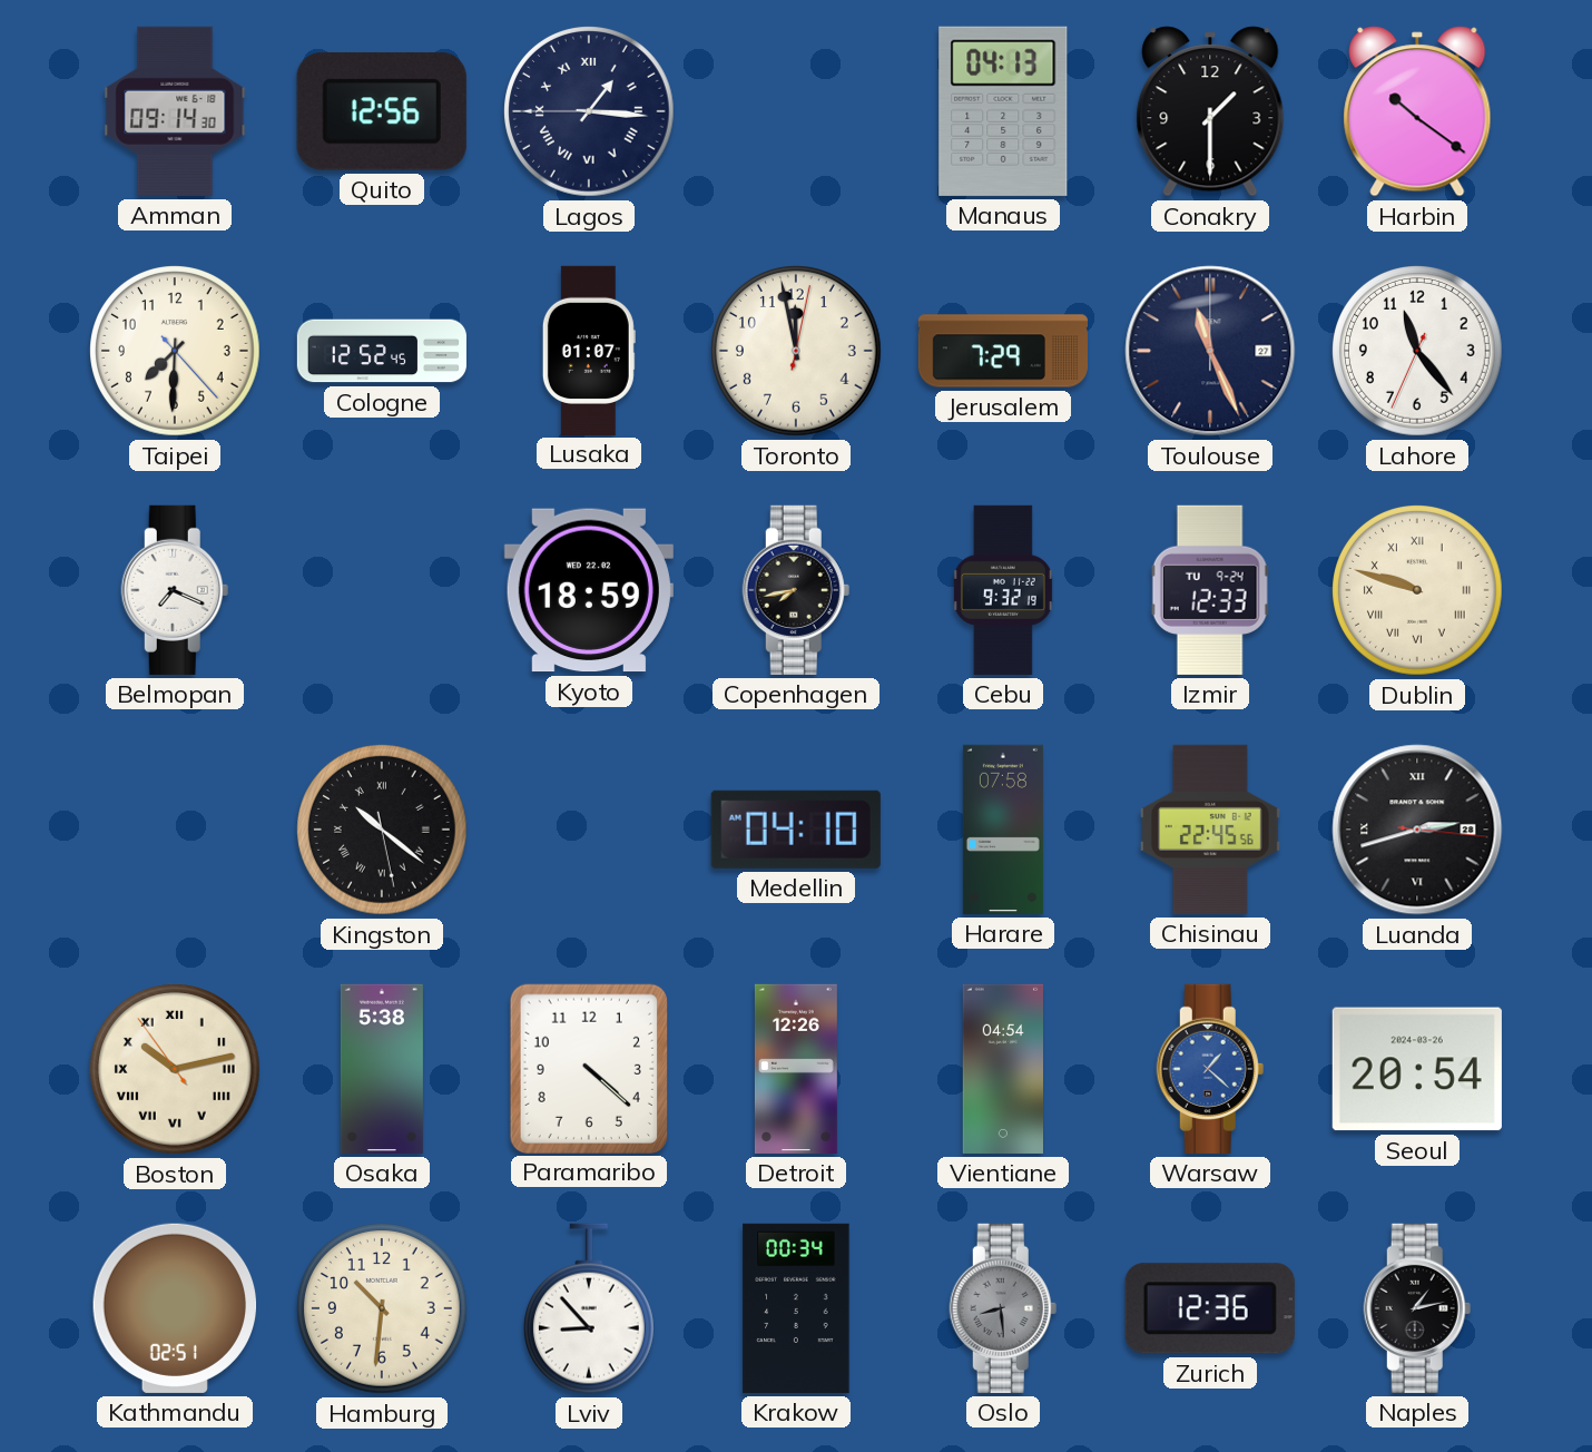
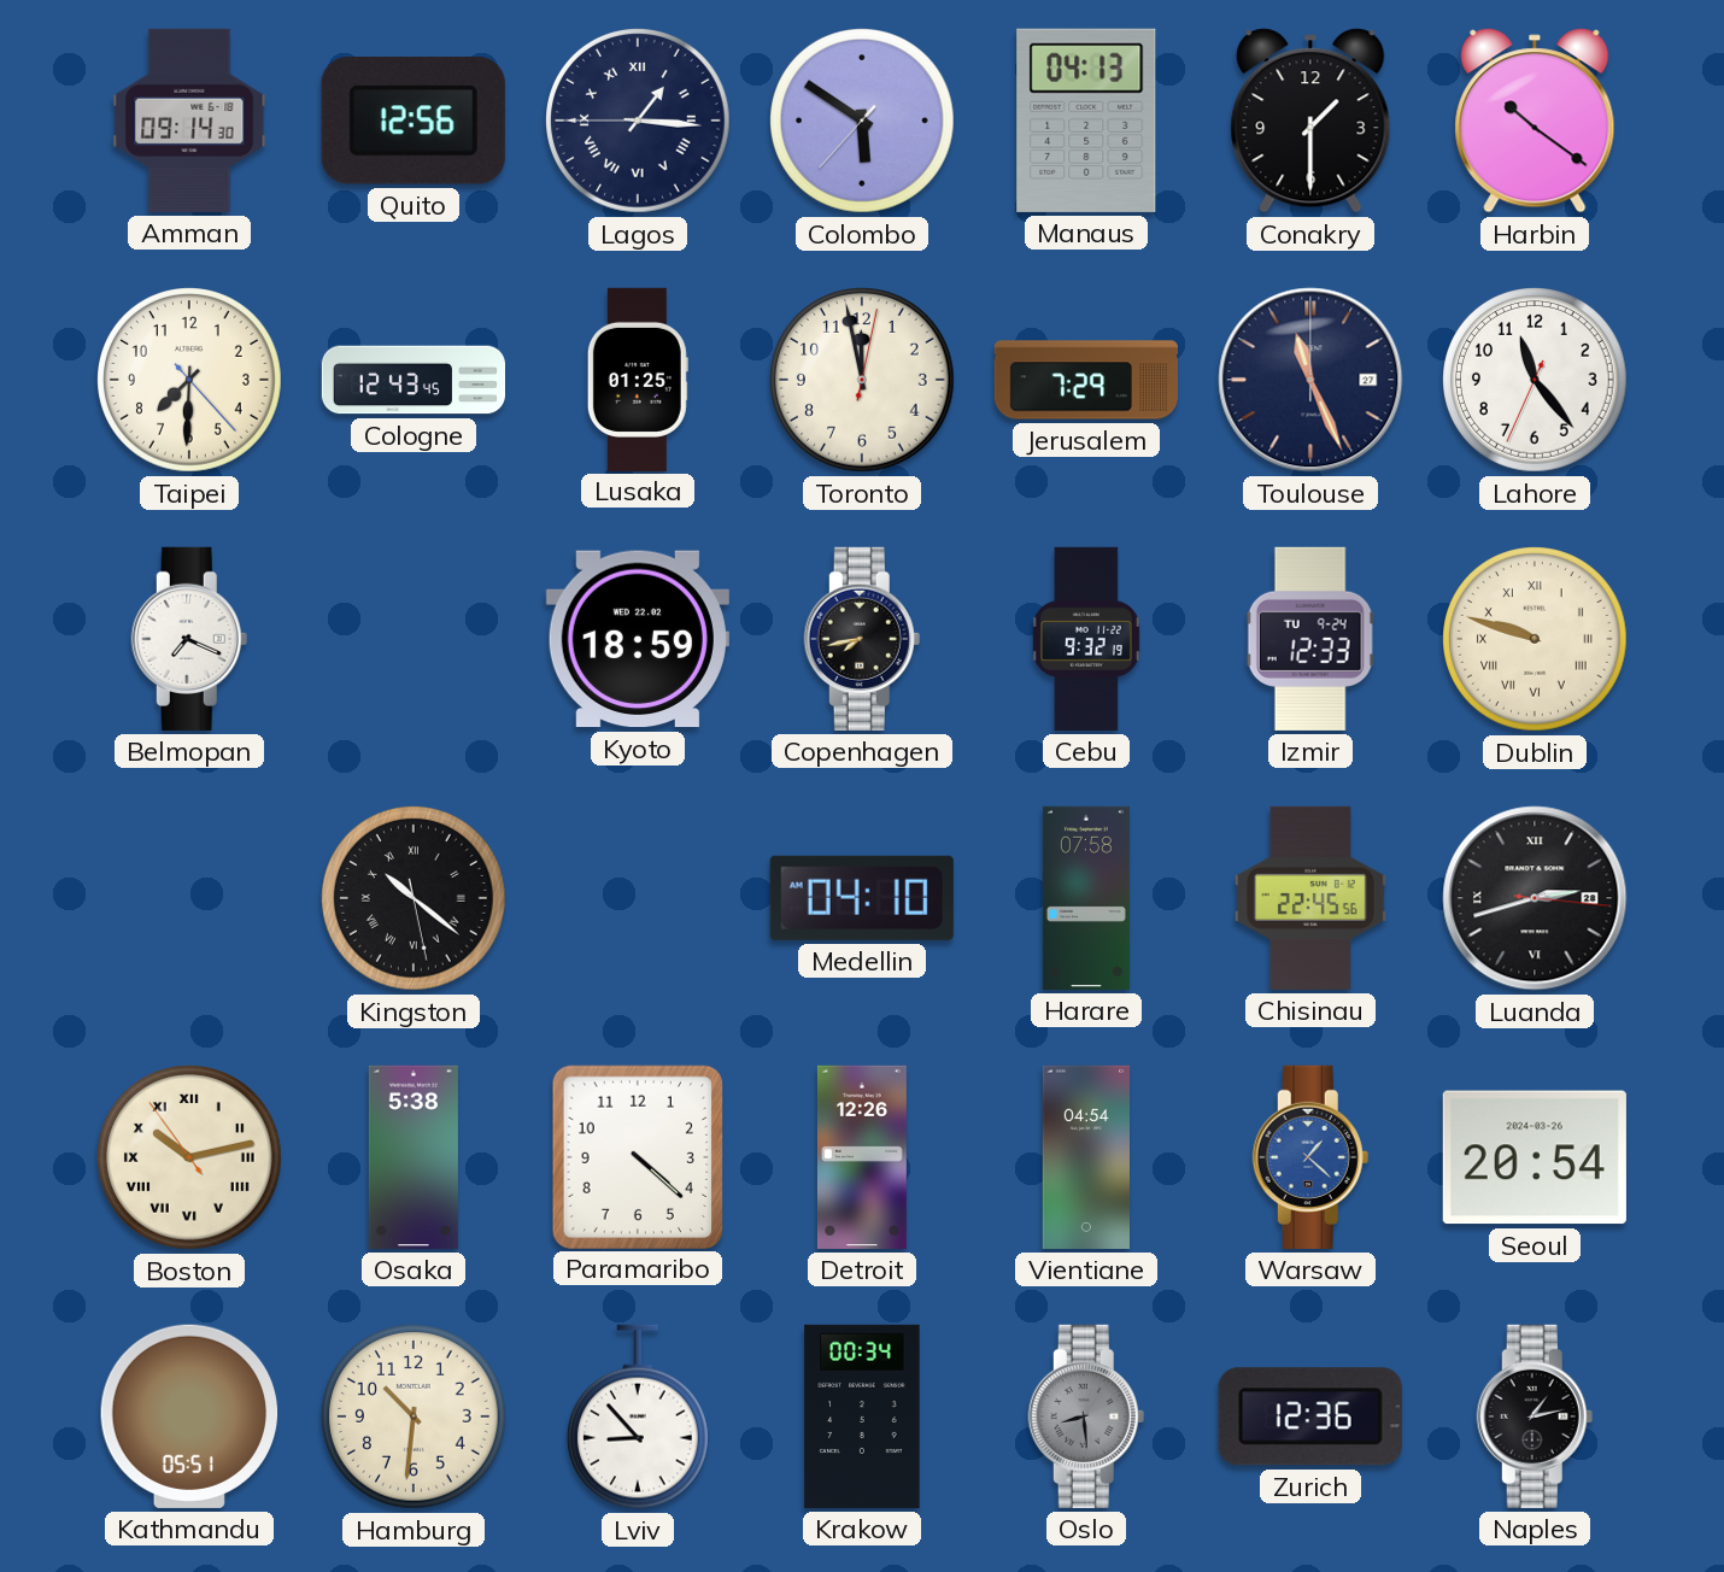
Colombo: none -> 5:50
Cologne: 12:52 -> 12:43
Lusaka: 01:07 -> 01:25
Kathmandu: 02:51 -> 05:51
